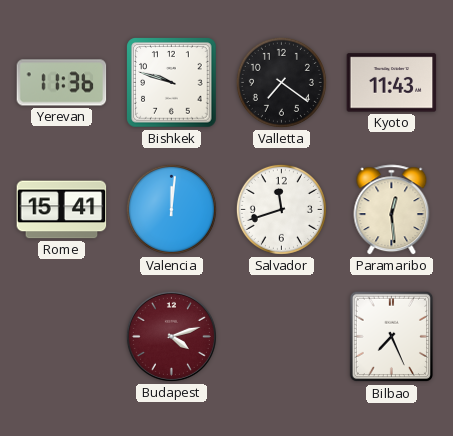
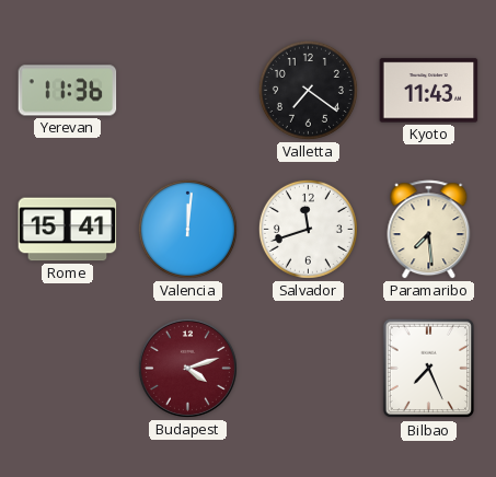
Bishkek: 9:48 -> none
Paramaribo: 12:29 -> 7:29
